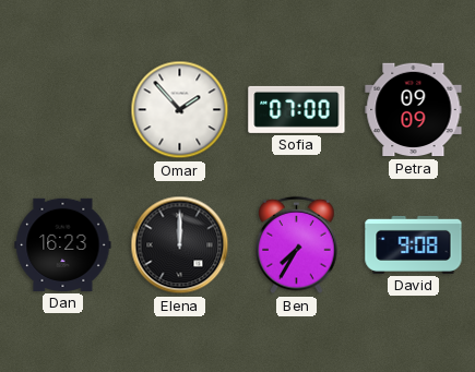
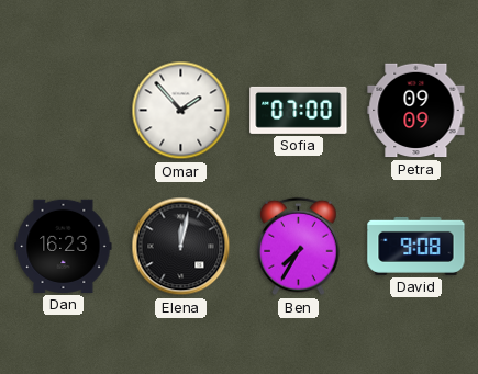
Elena: 12:00 -> 12:02
